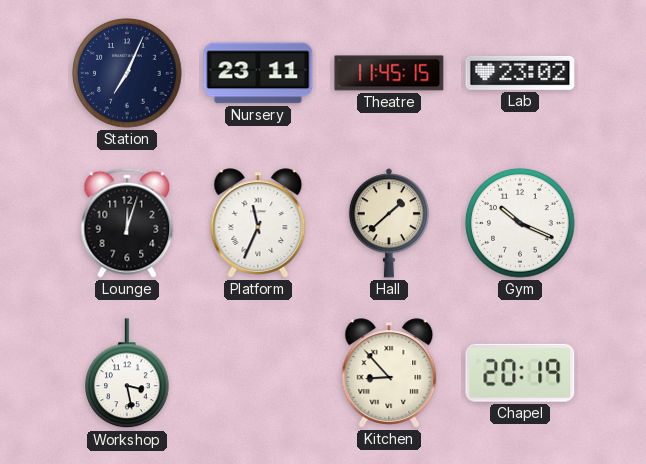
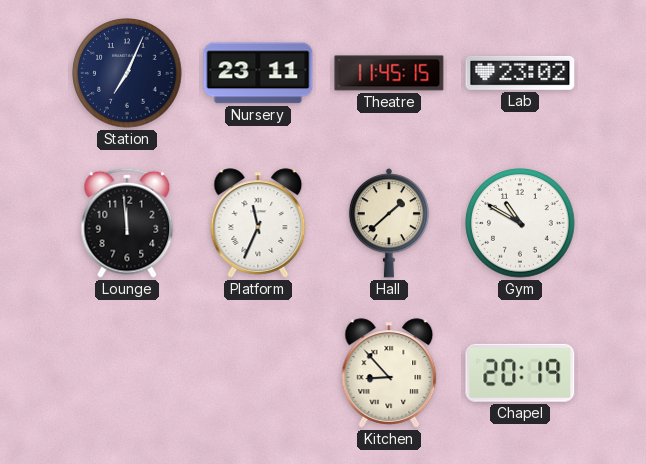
Lounge: 12:03 -> 11:59
Gym: 10:19 -> 10:50
Workshop: 3:28 -> none
